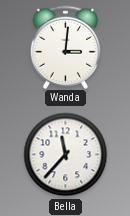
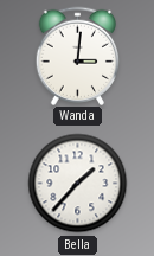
Bella: 11:37 -> 1:37
